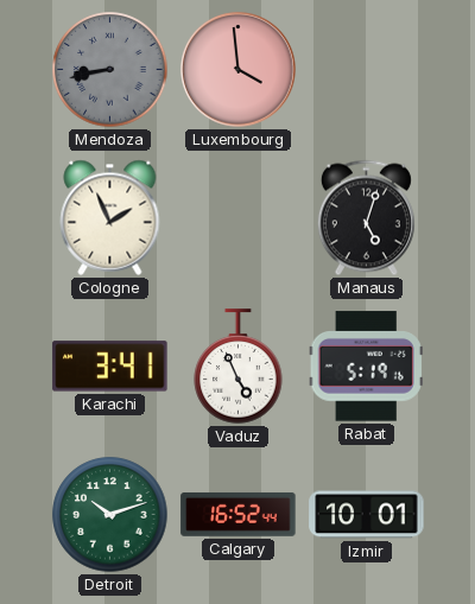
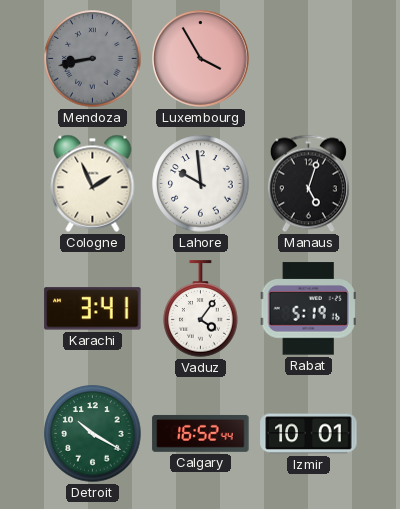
Luxembourg: 3:59 -> 3:55
Lahore: none -> 9:59
Vaduz: 4:56 -> 4:06
Detroit: 10:12 -> 10:20
